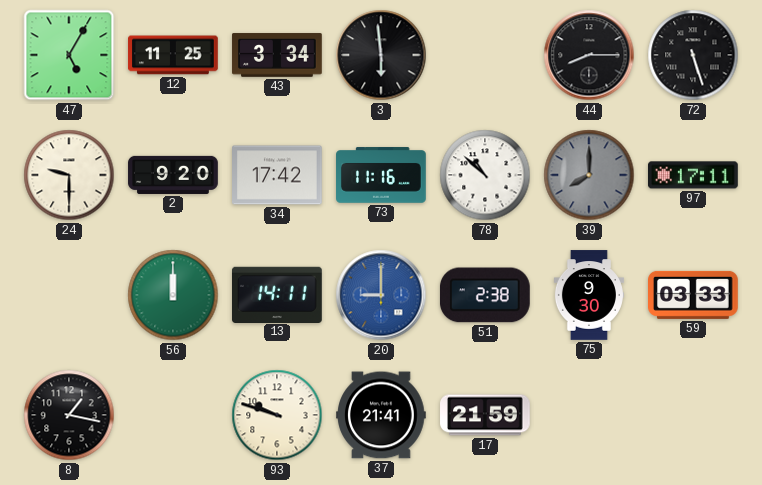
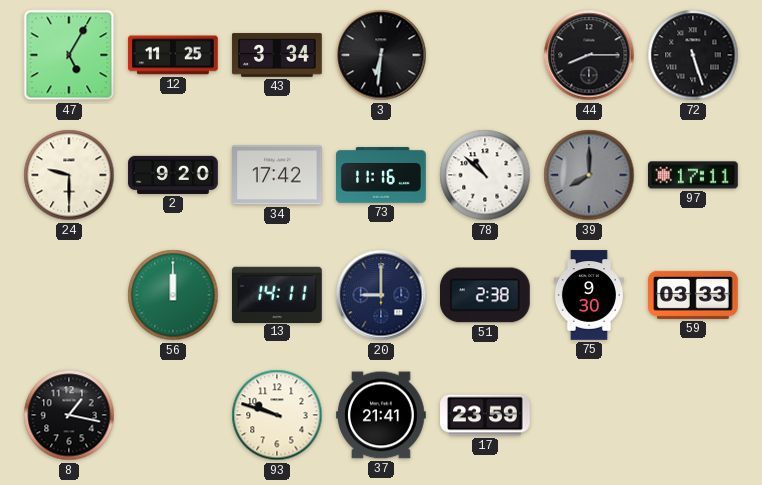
3: 5:59 -> 6:31
20 dial: blue -> navy
17: 21:59 -> 23:59
